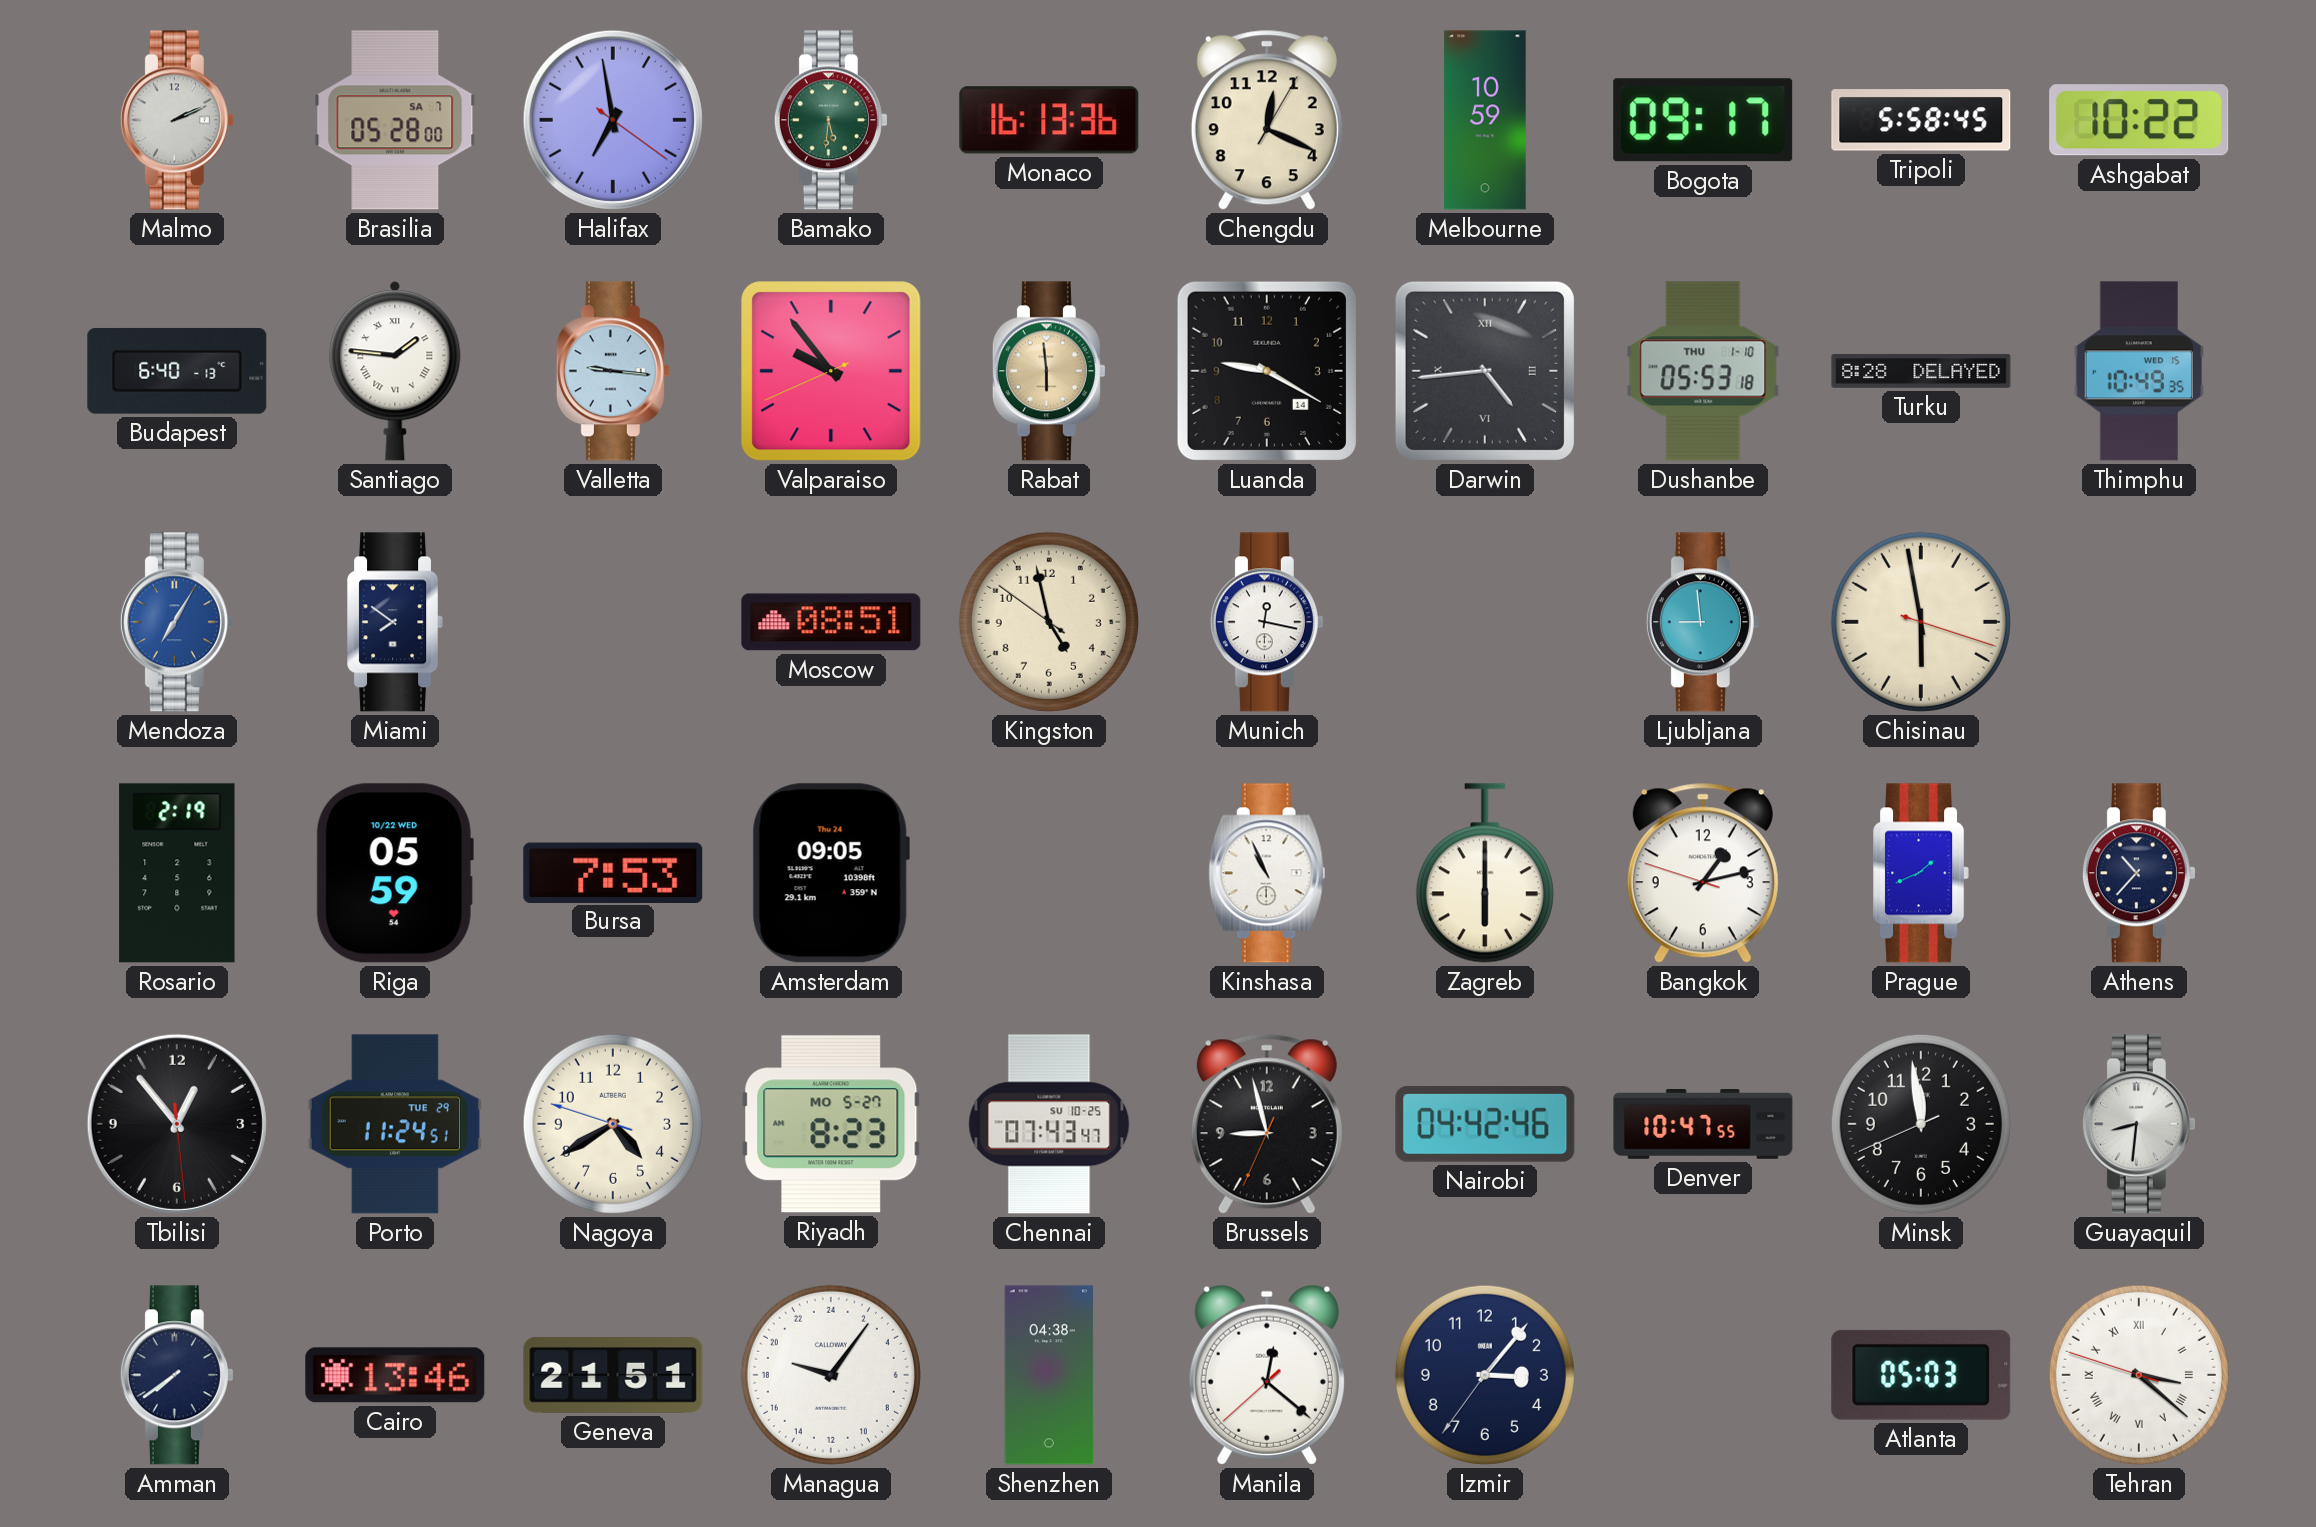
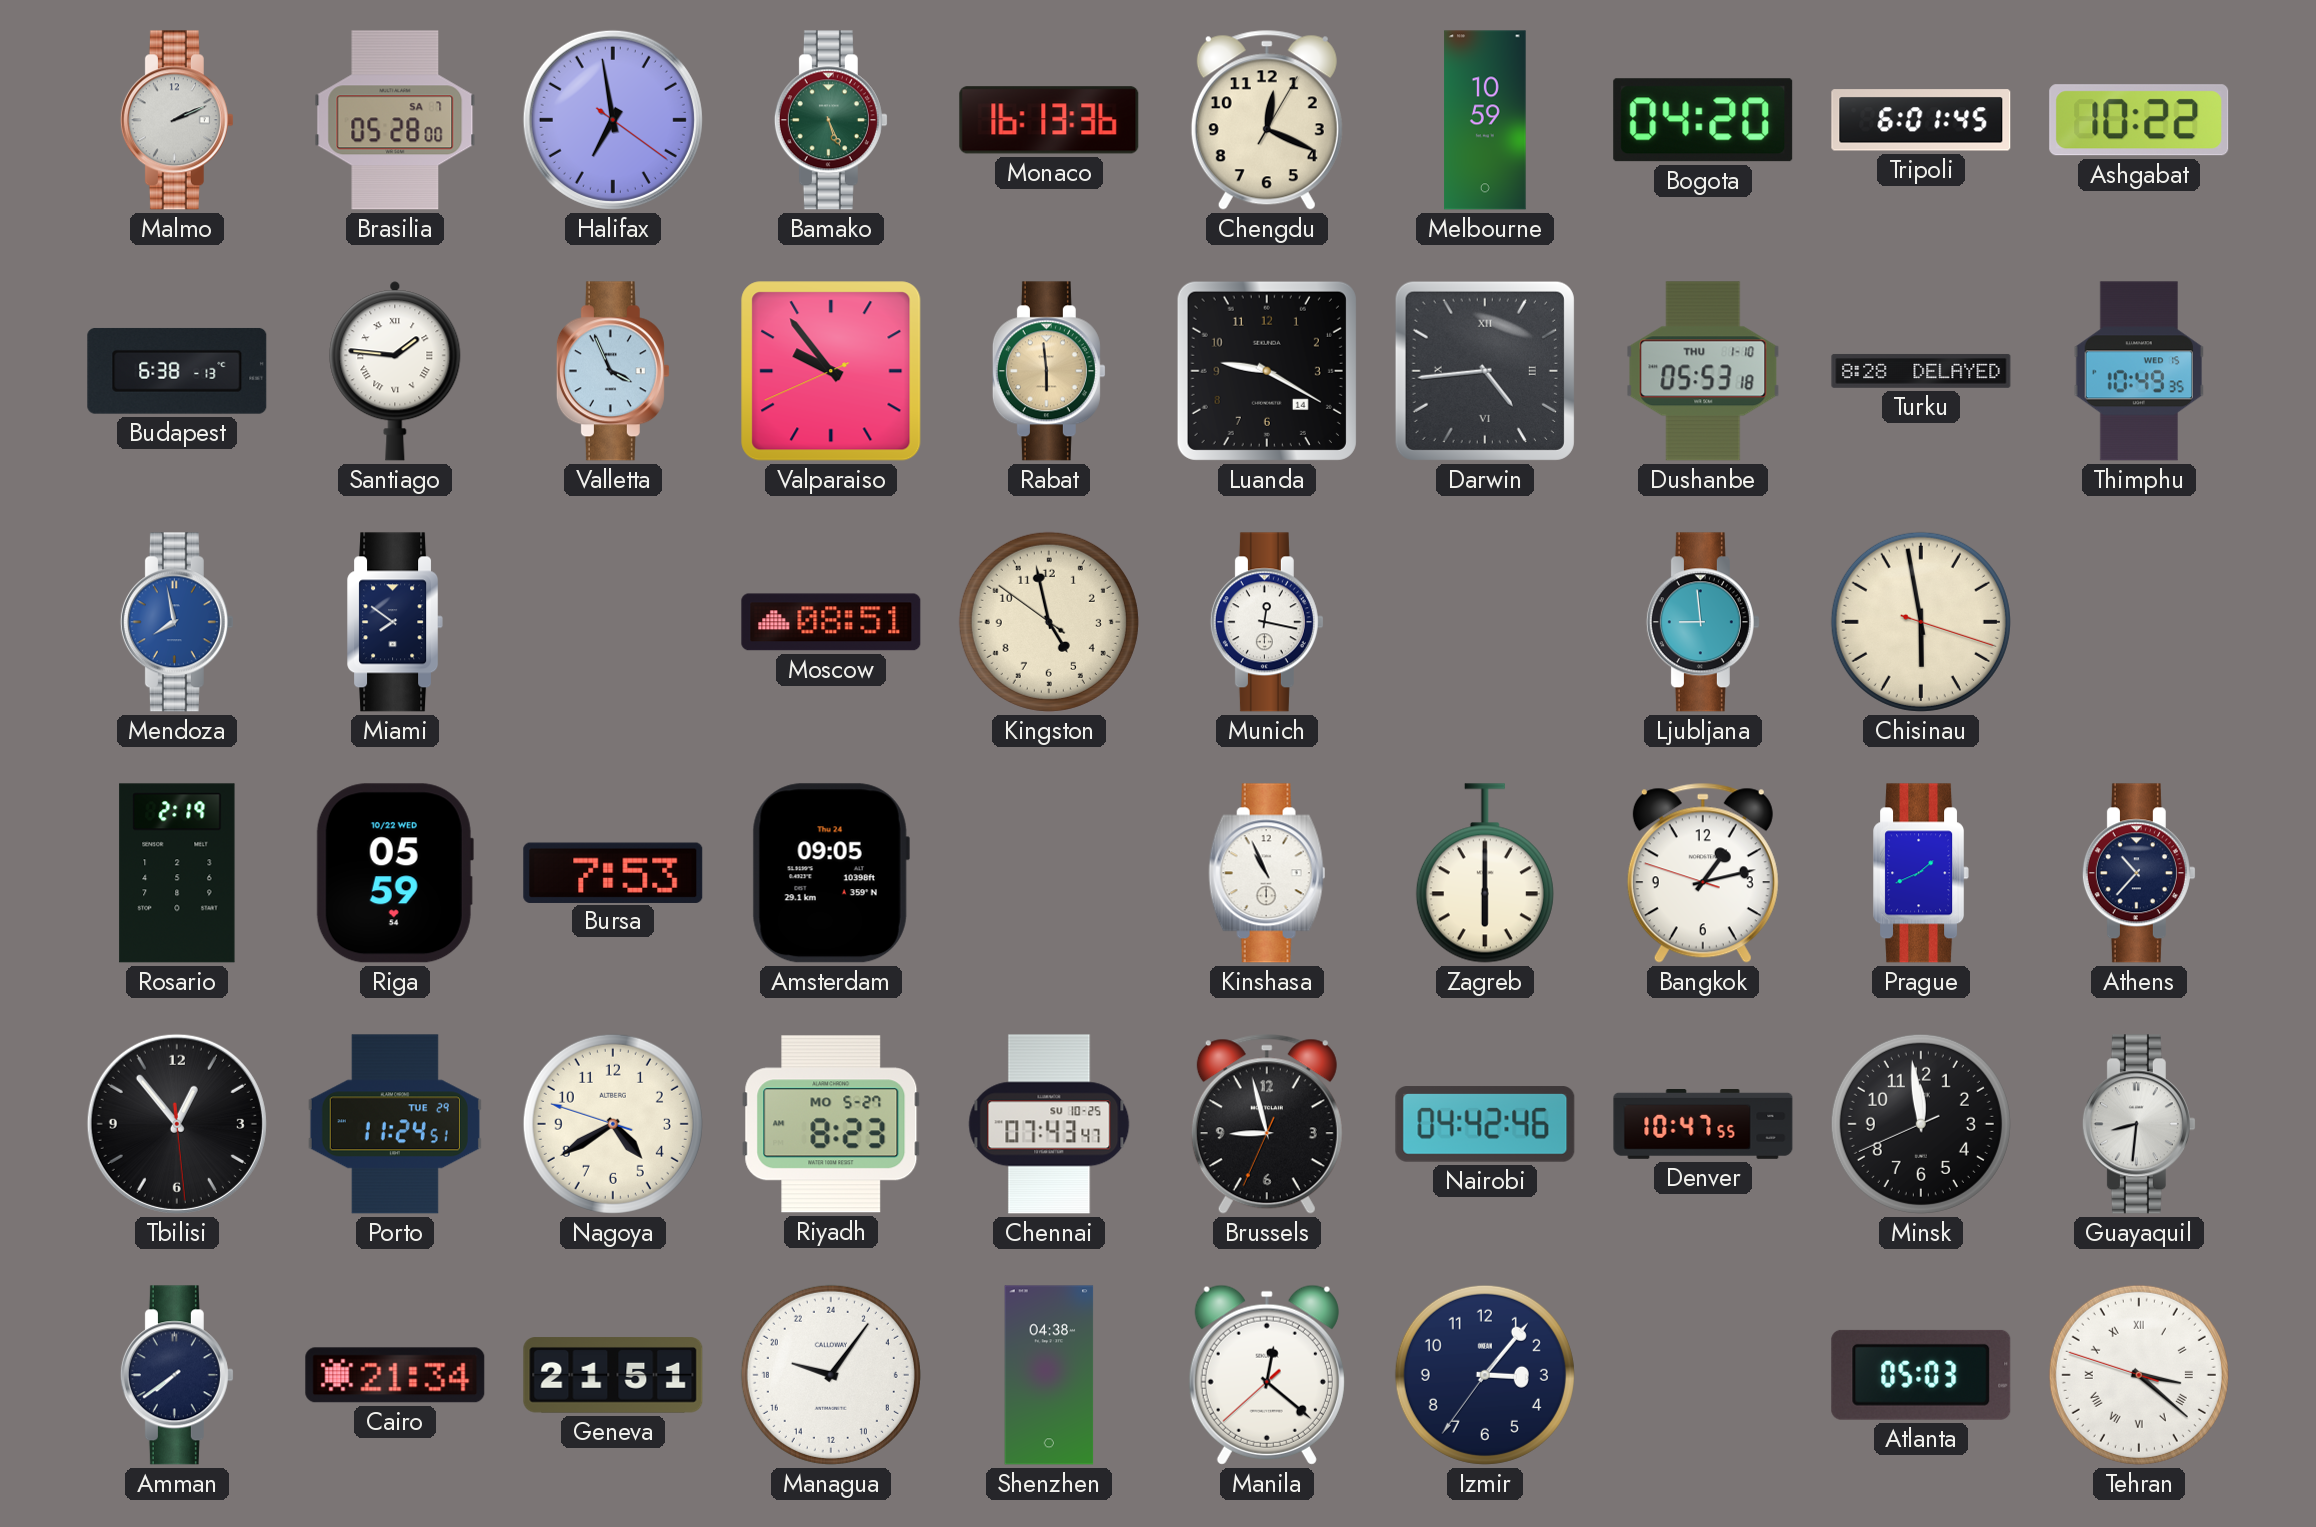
Bamako: 5:31 -> 5:26
Bogota: 09:17 -> 04:20
Tripoli: 5:58 -> 6:01
Budapest: 6:40 -> 6:38
Valletta: 9:16 -> 3:56
Mendoza: 7:05 -> 7:58
Cairo: 13:46 -> 21:34
